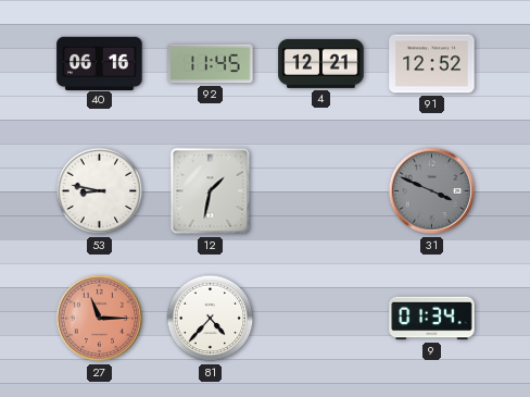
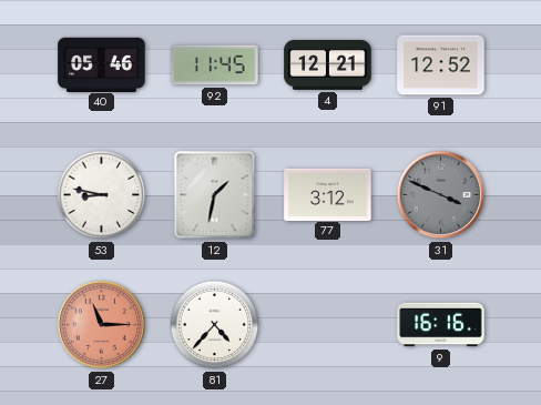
40: 06:16 -> 05:46
77: none -> 3:12
9: 01:34 -> 16:16
